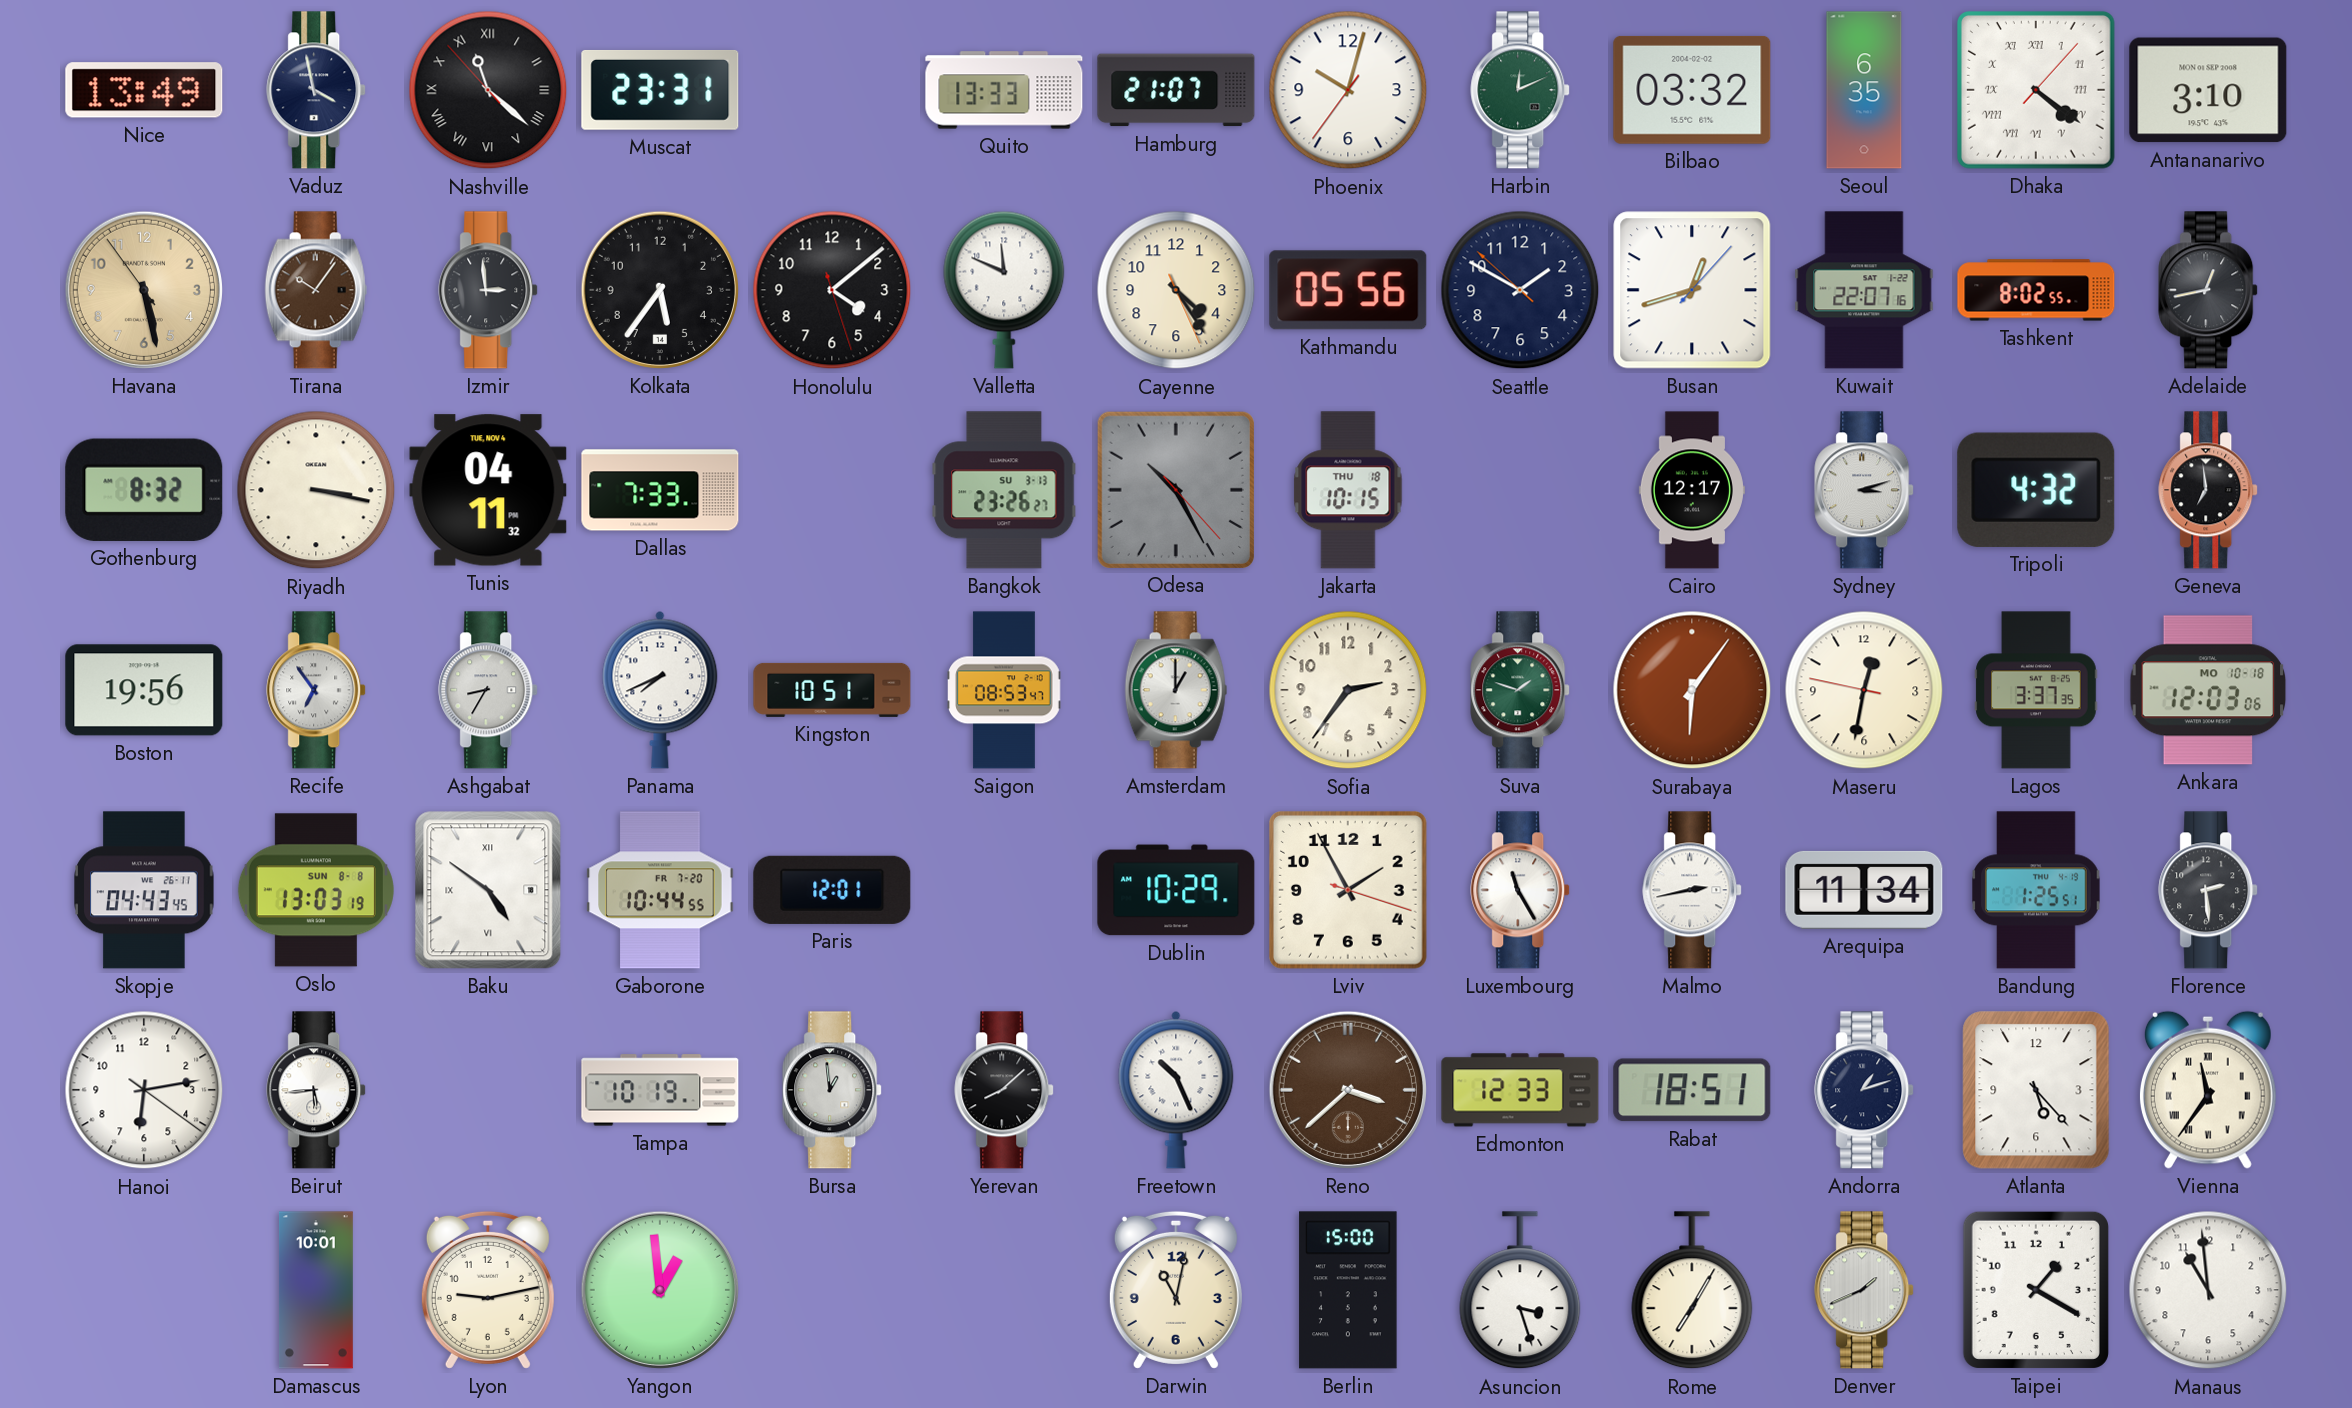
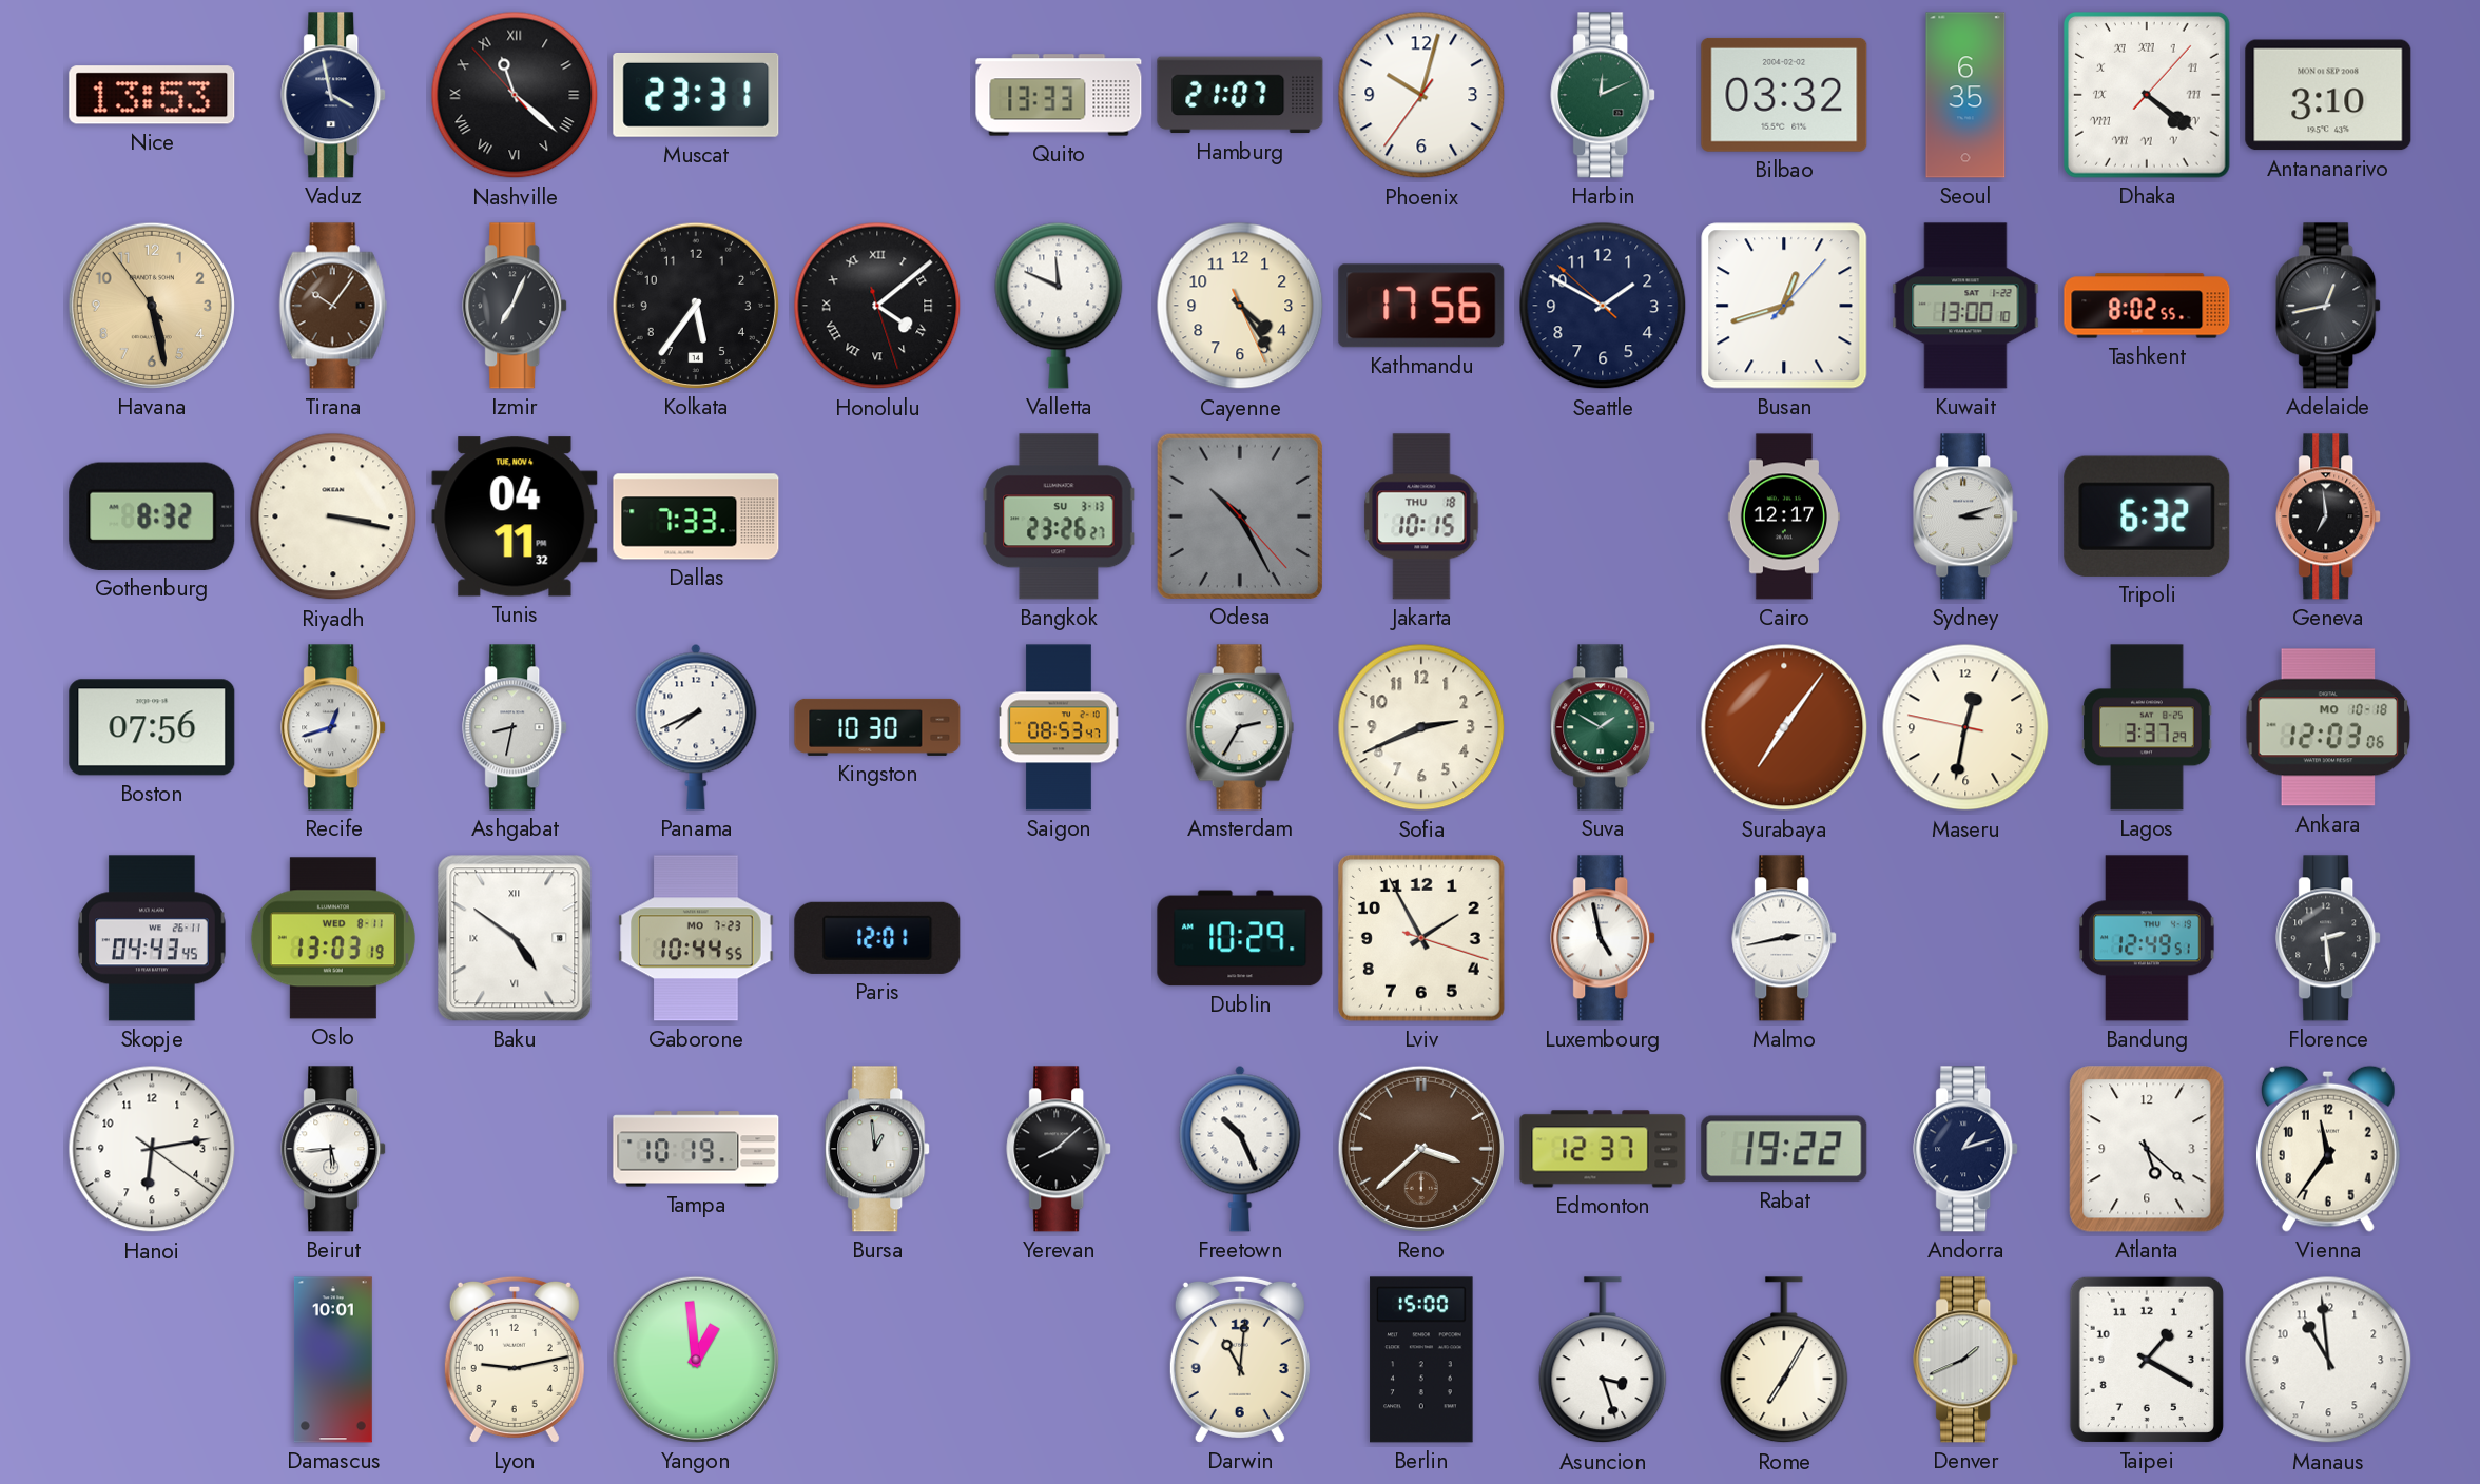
Nice: 13:49 -> 13:53
Izmir: 2:59 -> 7:04
Honolulu numerals: Arabic -> Roman
Kathmandu: 05:56 -> 17:56
Kuwait: 22:07 -> 13:00
Tripoli: 4:32 -> 6:32
Boston: 19:56 -> 07:56
Recife: 6:54 -> 12:42
Ashgabat: 8:35 -> 8:32
Kingston: 10:51 -> 10:30
Amsterdam: 1:00 -> 2:35
Sofia: 2:36 -> 2:41
Suva: 1:48 -> 1:50
Surabaya: 6:06 -> 7:06
Lagos: 3:37:35 -> 3:37:29
Oslo date: SUN 8-8 -> WED 8-11
Gaborone date: FR 7-20 -> MO 7-23
Luxembourg: 11:25 -> 4:58
Arequipa: 11:34 -> none
Bandung: 1:25 -> 12:49
Edmonton: 12:33 -> 12:37
Rabat: 18:51 -> 19:22
Atlanta: 5:23 -> 5:22
Vienna numerals: Roman -> Arabic
Darwin: 11:02 -> 11:01
